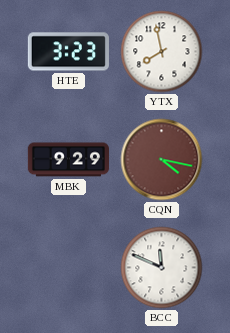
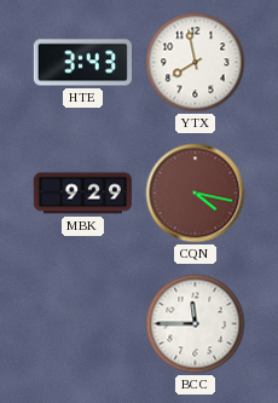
HTE: 3:23 -> 3:43
BCC: 11:49 -> 11:45
